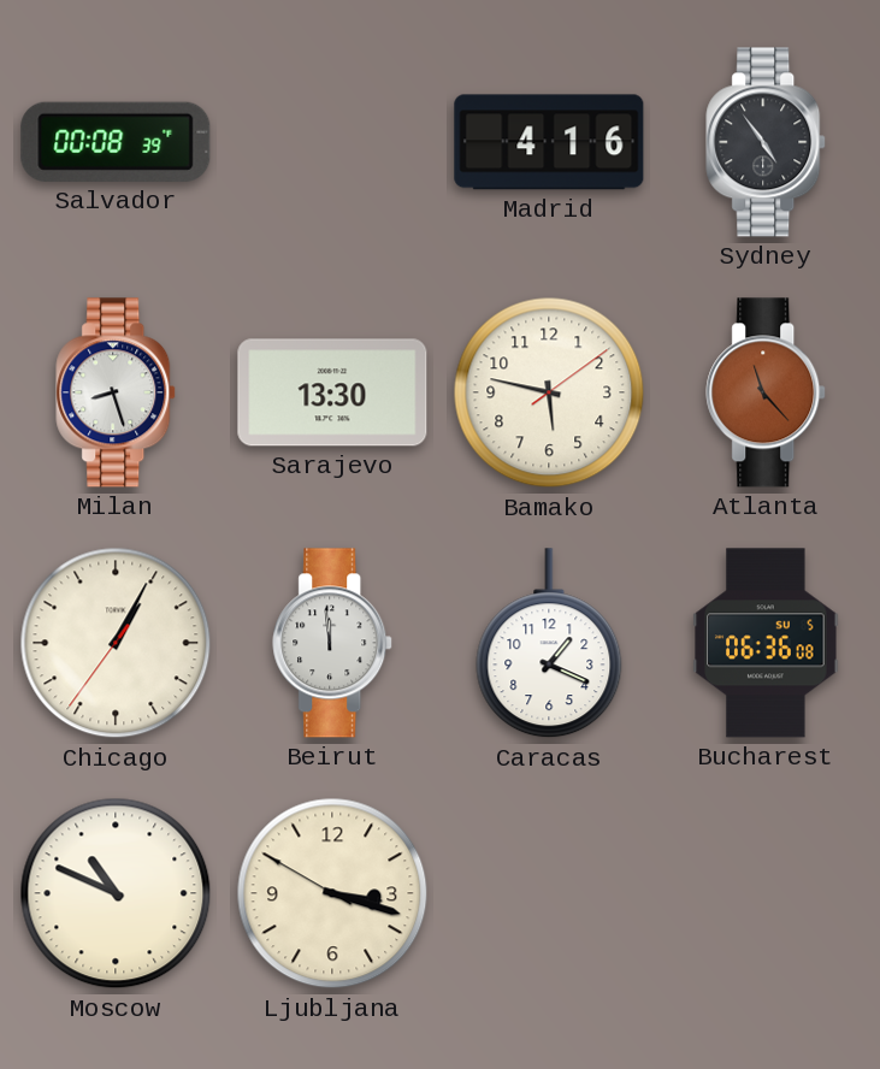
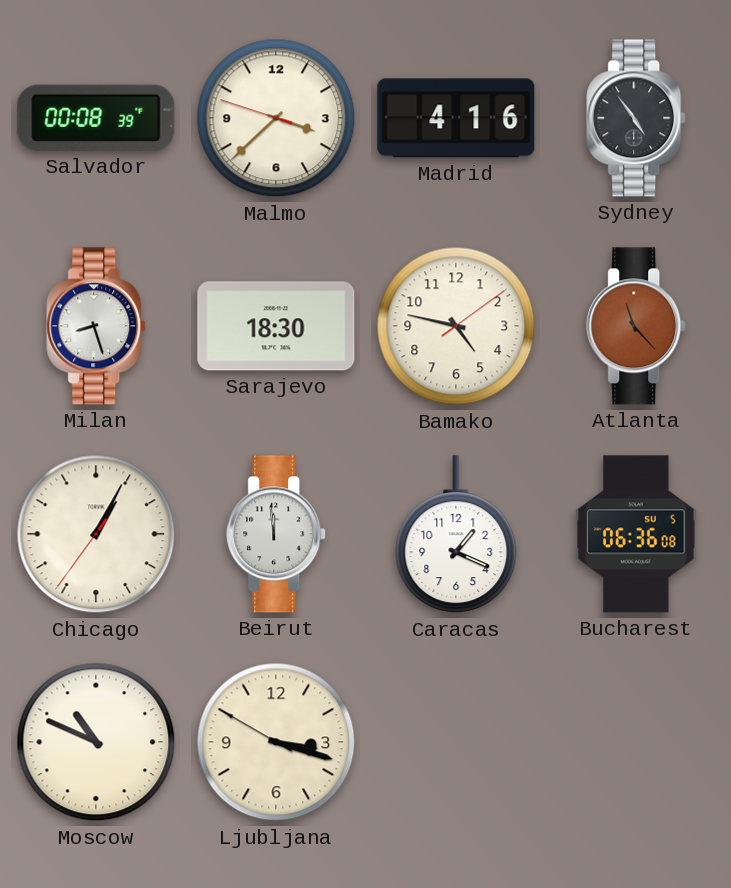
Malmo: none -> 3:37
Sarajevo: 13:30 -> 18:30
Bamako: 5:47 -> 4:47
